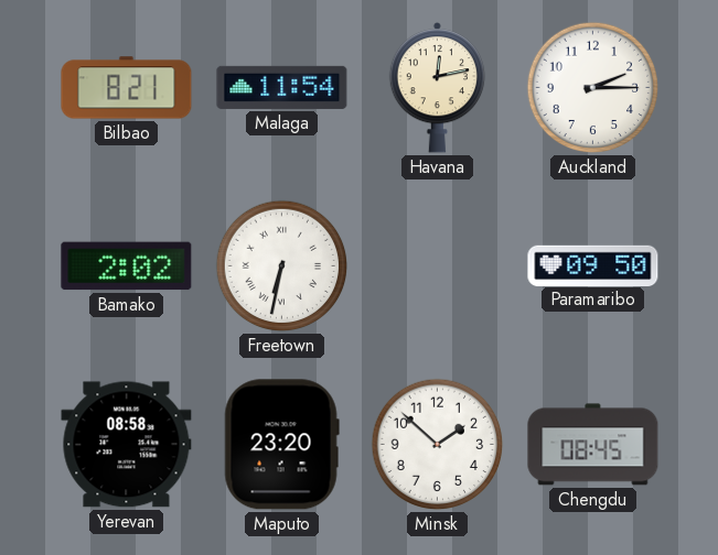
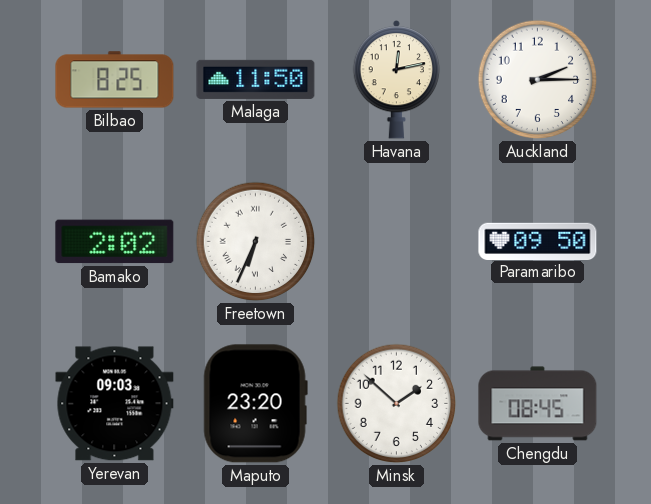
Bilbao: 8:21 -> 8:25
Malaga: 11:54 -> 11:50
Freetown: 6:32 -> 6:34
Yerevan: 08:58 -> 09:03
